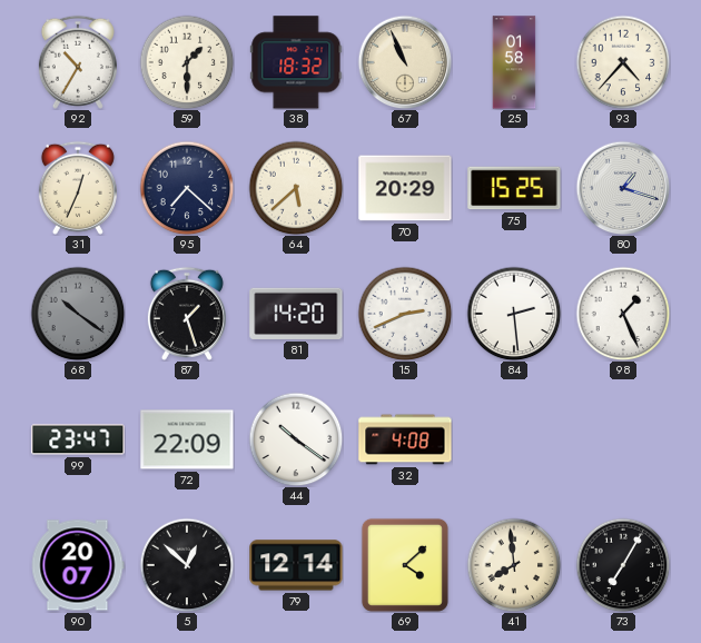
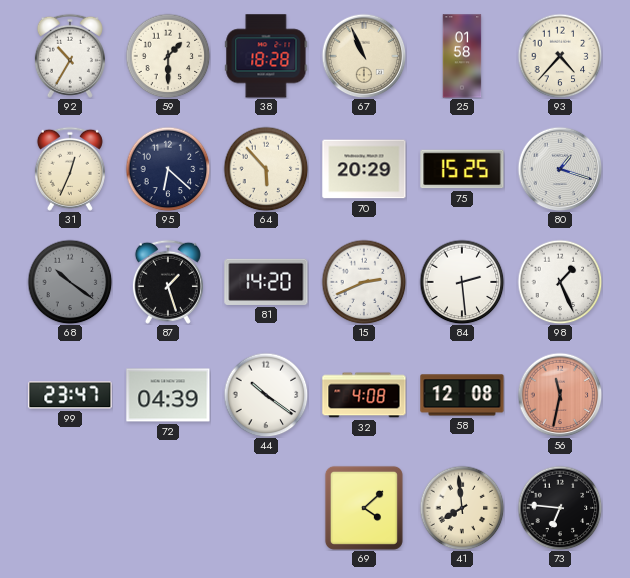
38: 18:32 -> 18:28
95: 7:22 -> 6:22
64: 5:38 -> 5:53
72: 22:09 -> 04:39
58: none -> 12:08
56: none -> 11:32
90: 20:07 -> none
5: 12:52 -> none
79: 12:14 -> none
73: 7:05 -> 6:46
